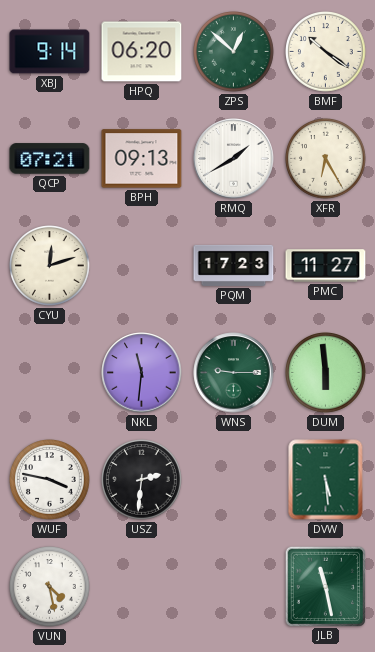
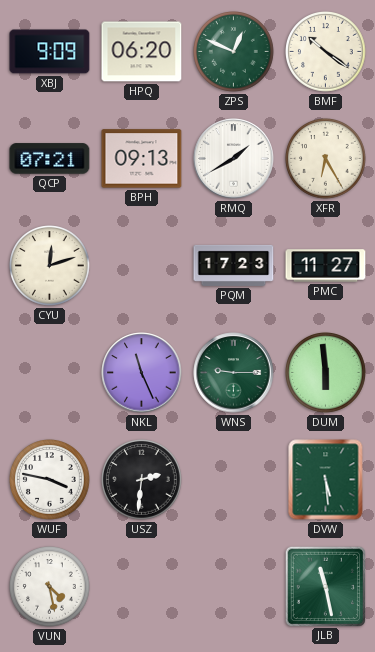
XBJ: 9:14 -> 9:09
ZPS: 12:52 -> 12:49
NKL: 11:31 -> 11:26
